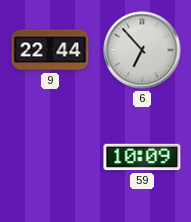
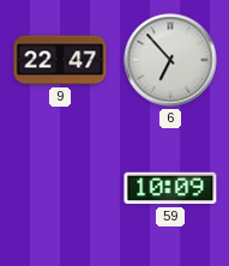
9: 22:44 -> 22:47
